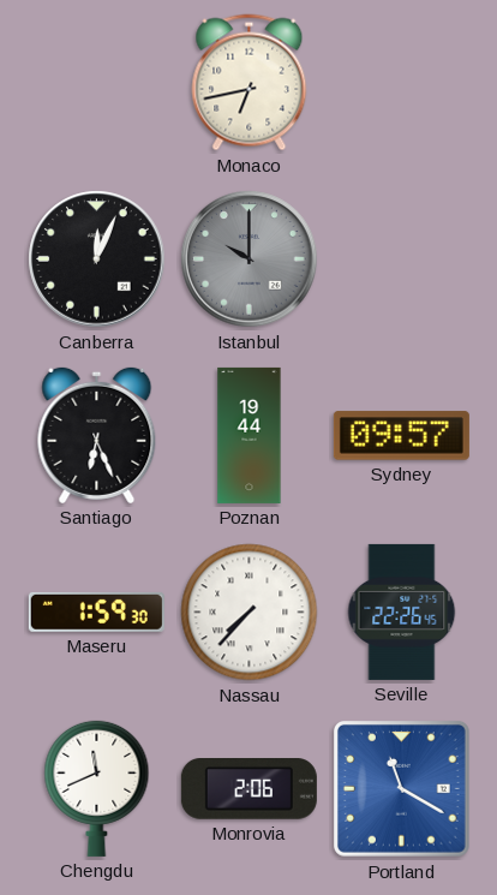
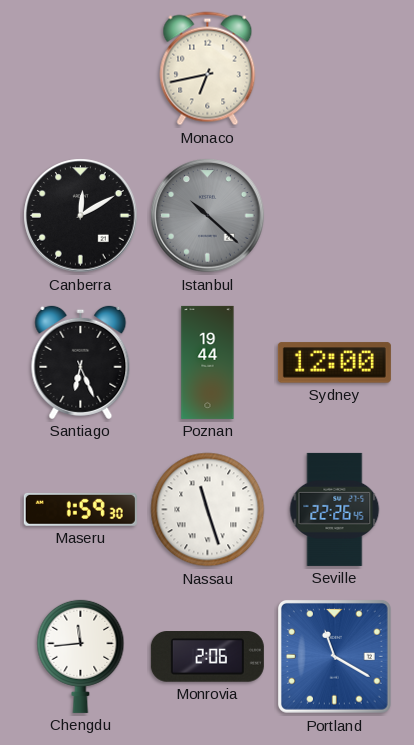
Canberra: 12:04 -> 12:10
Istanbul: 10:00 -> 10:22
Sydney: 09:57 -> 12:00
Nassau: 7:37 -> 11:27
Chengdu: 11:41 -> 11:44
